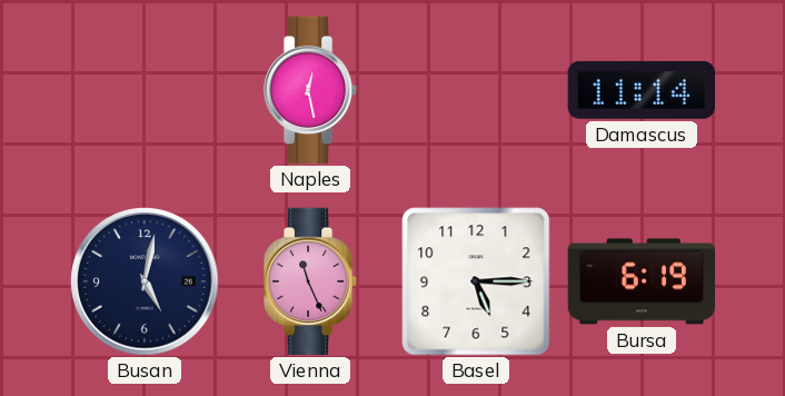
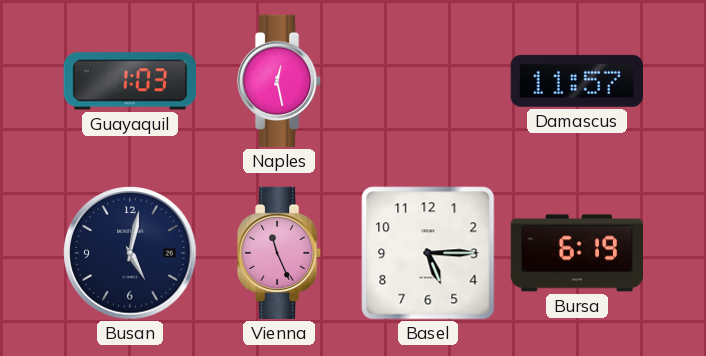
Guayaquil: none -> 1:03
Damascus: 11:14 -> 11:57
